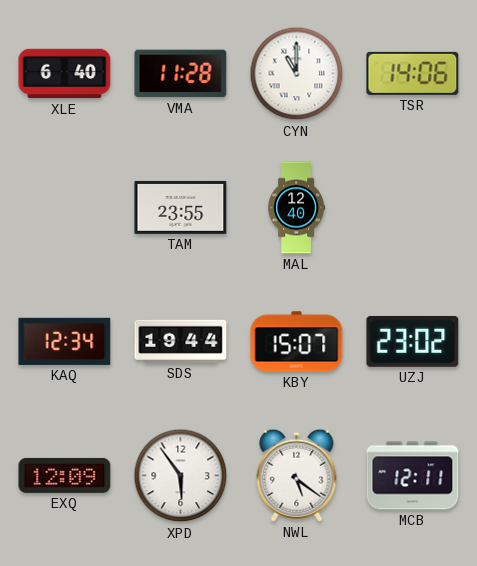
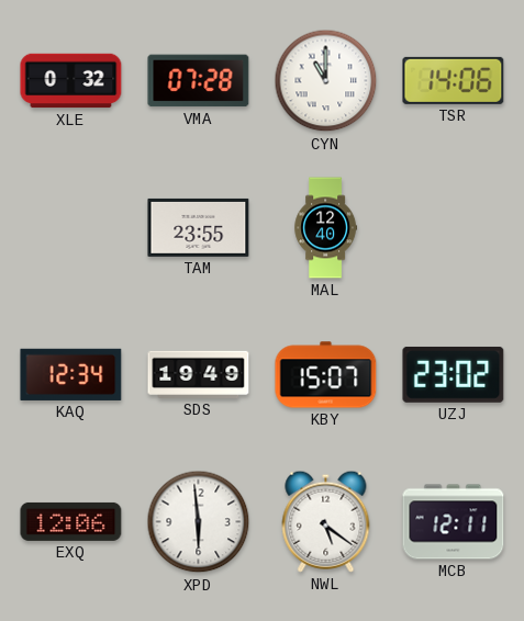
XLE: 6:40 -> 0:32
VMA: 11:28 -> 07:28
SDS: 19:44 -> 19:49
EXQ: 12:09 -> 12:06
XPD: 5:54 -> 5:59
